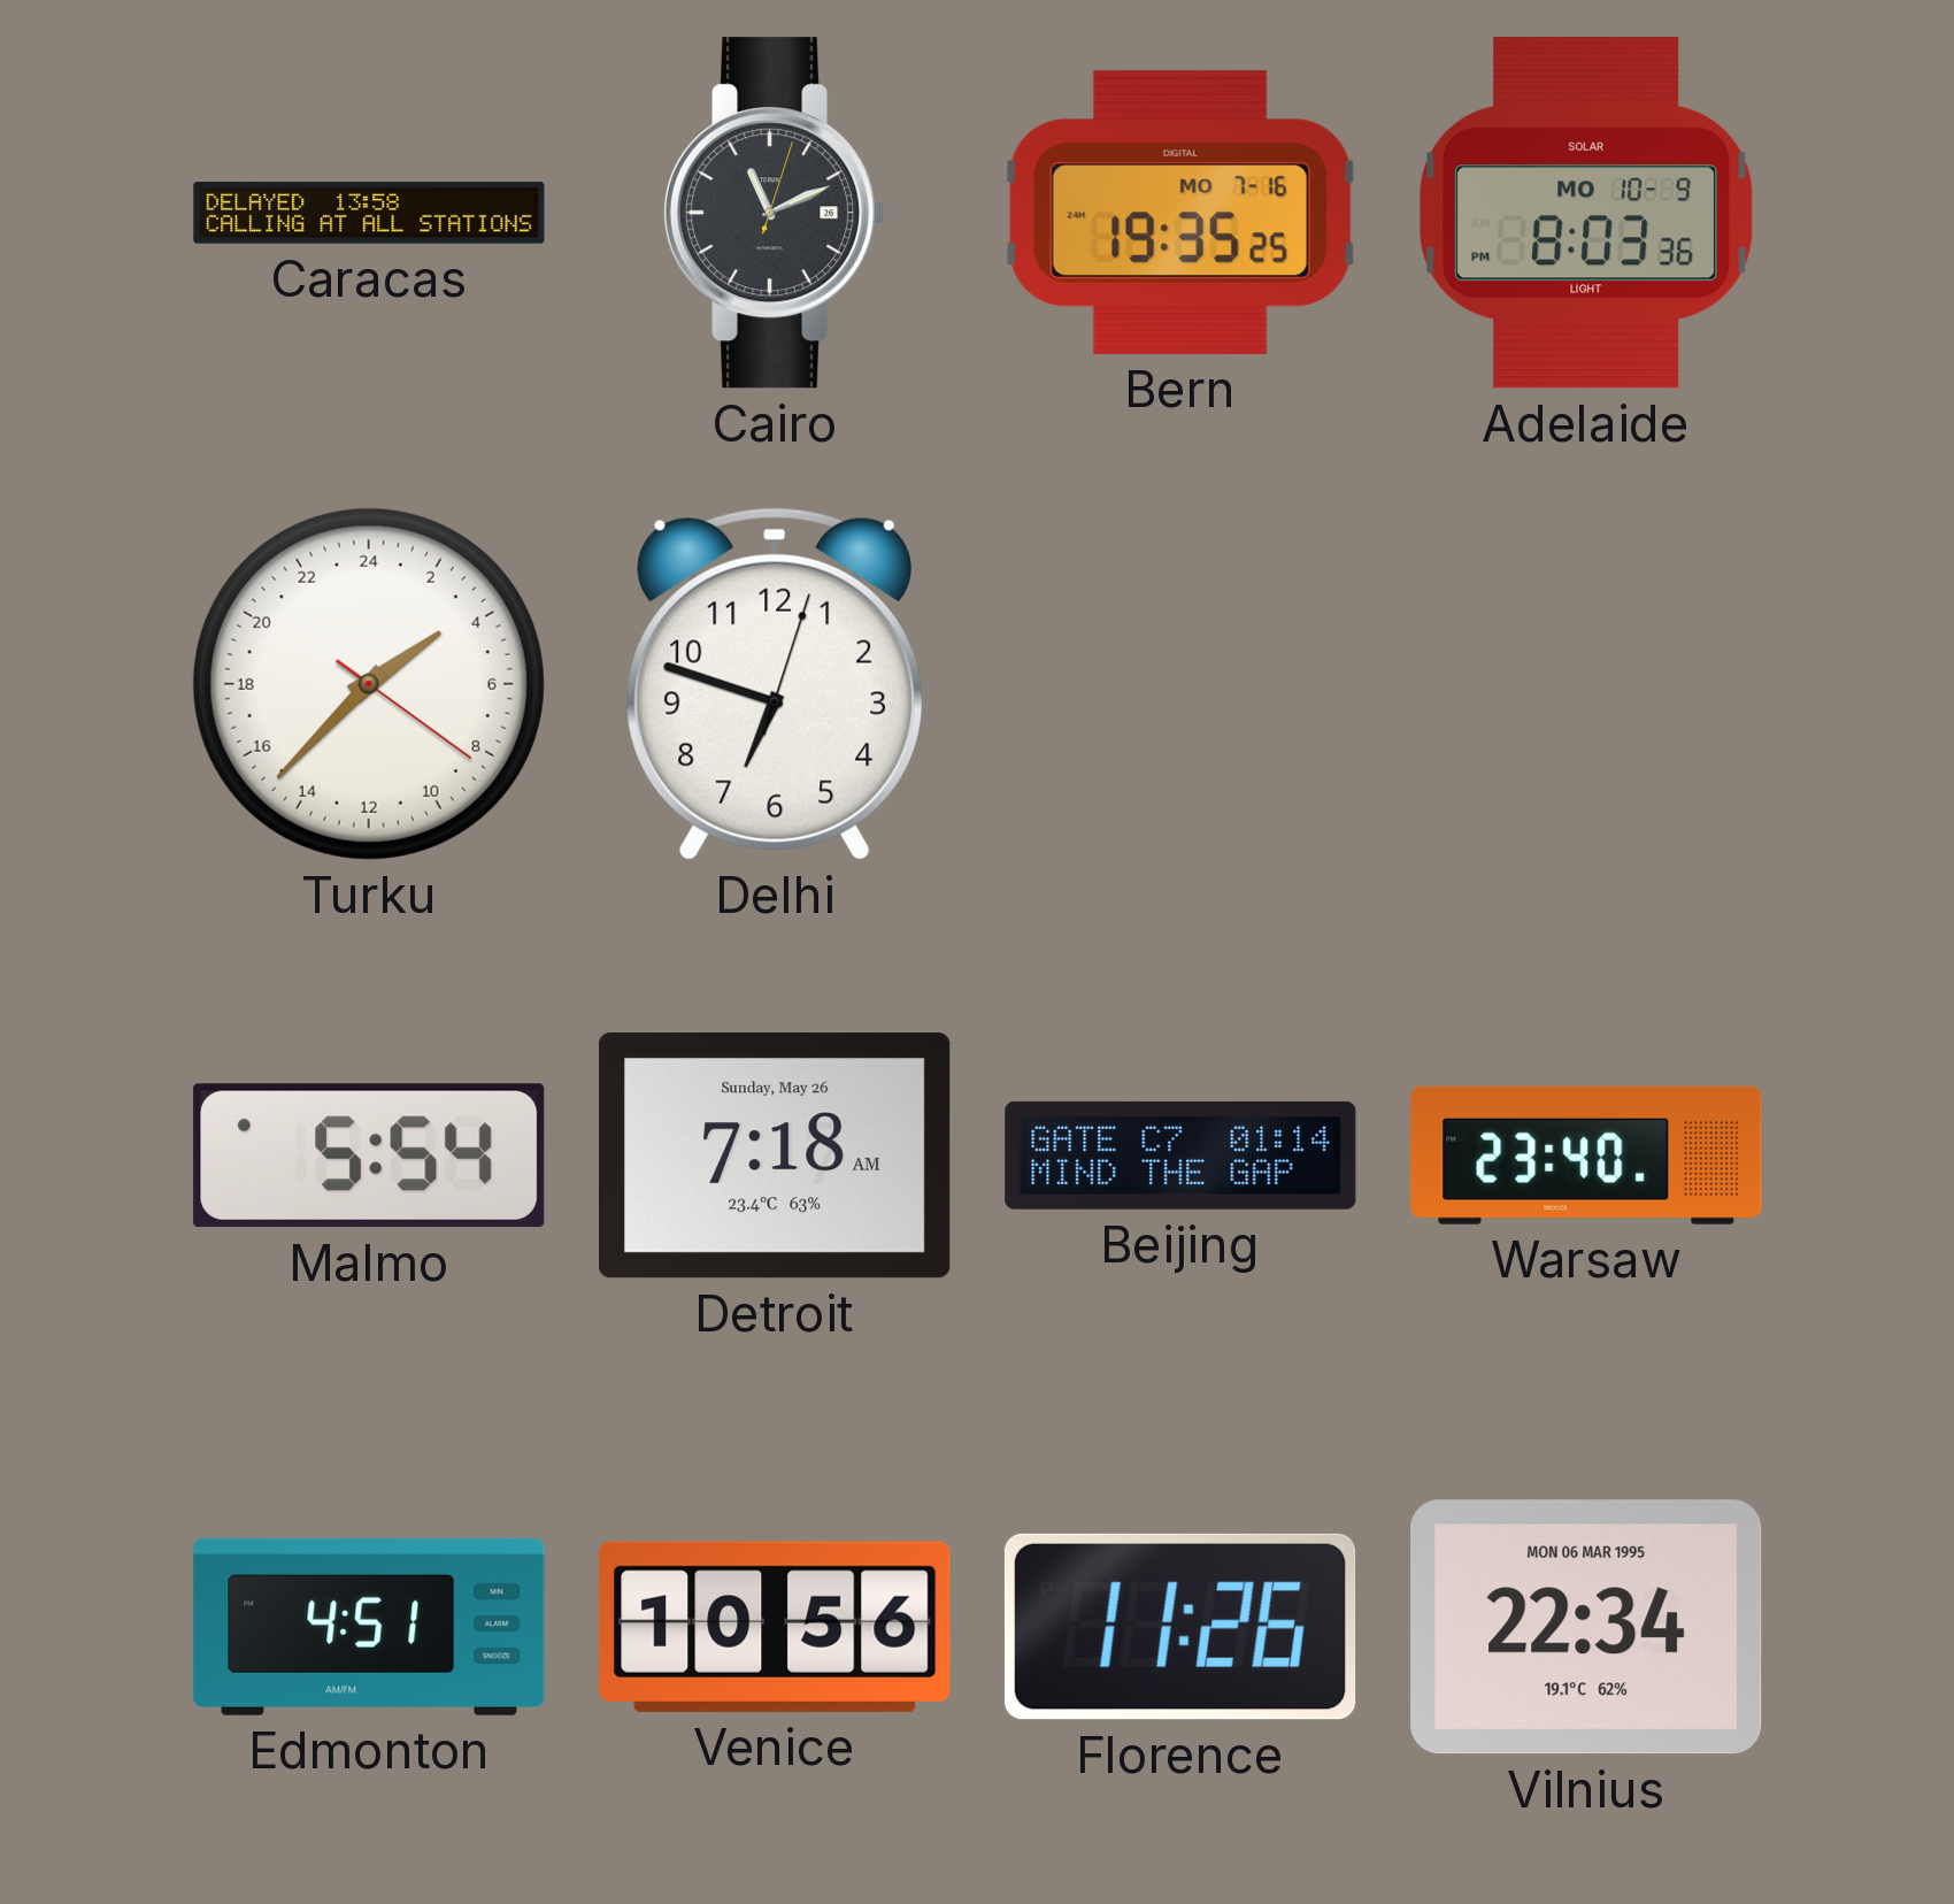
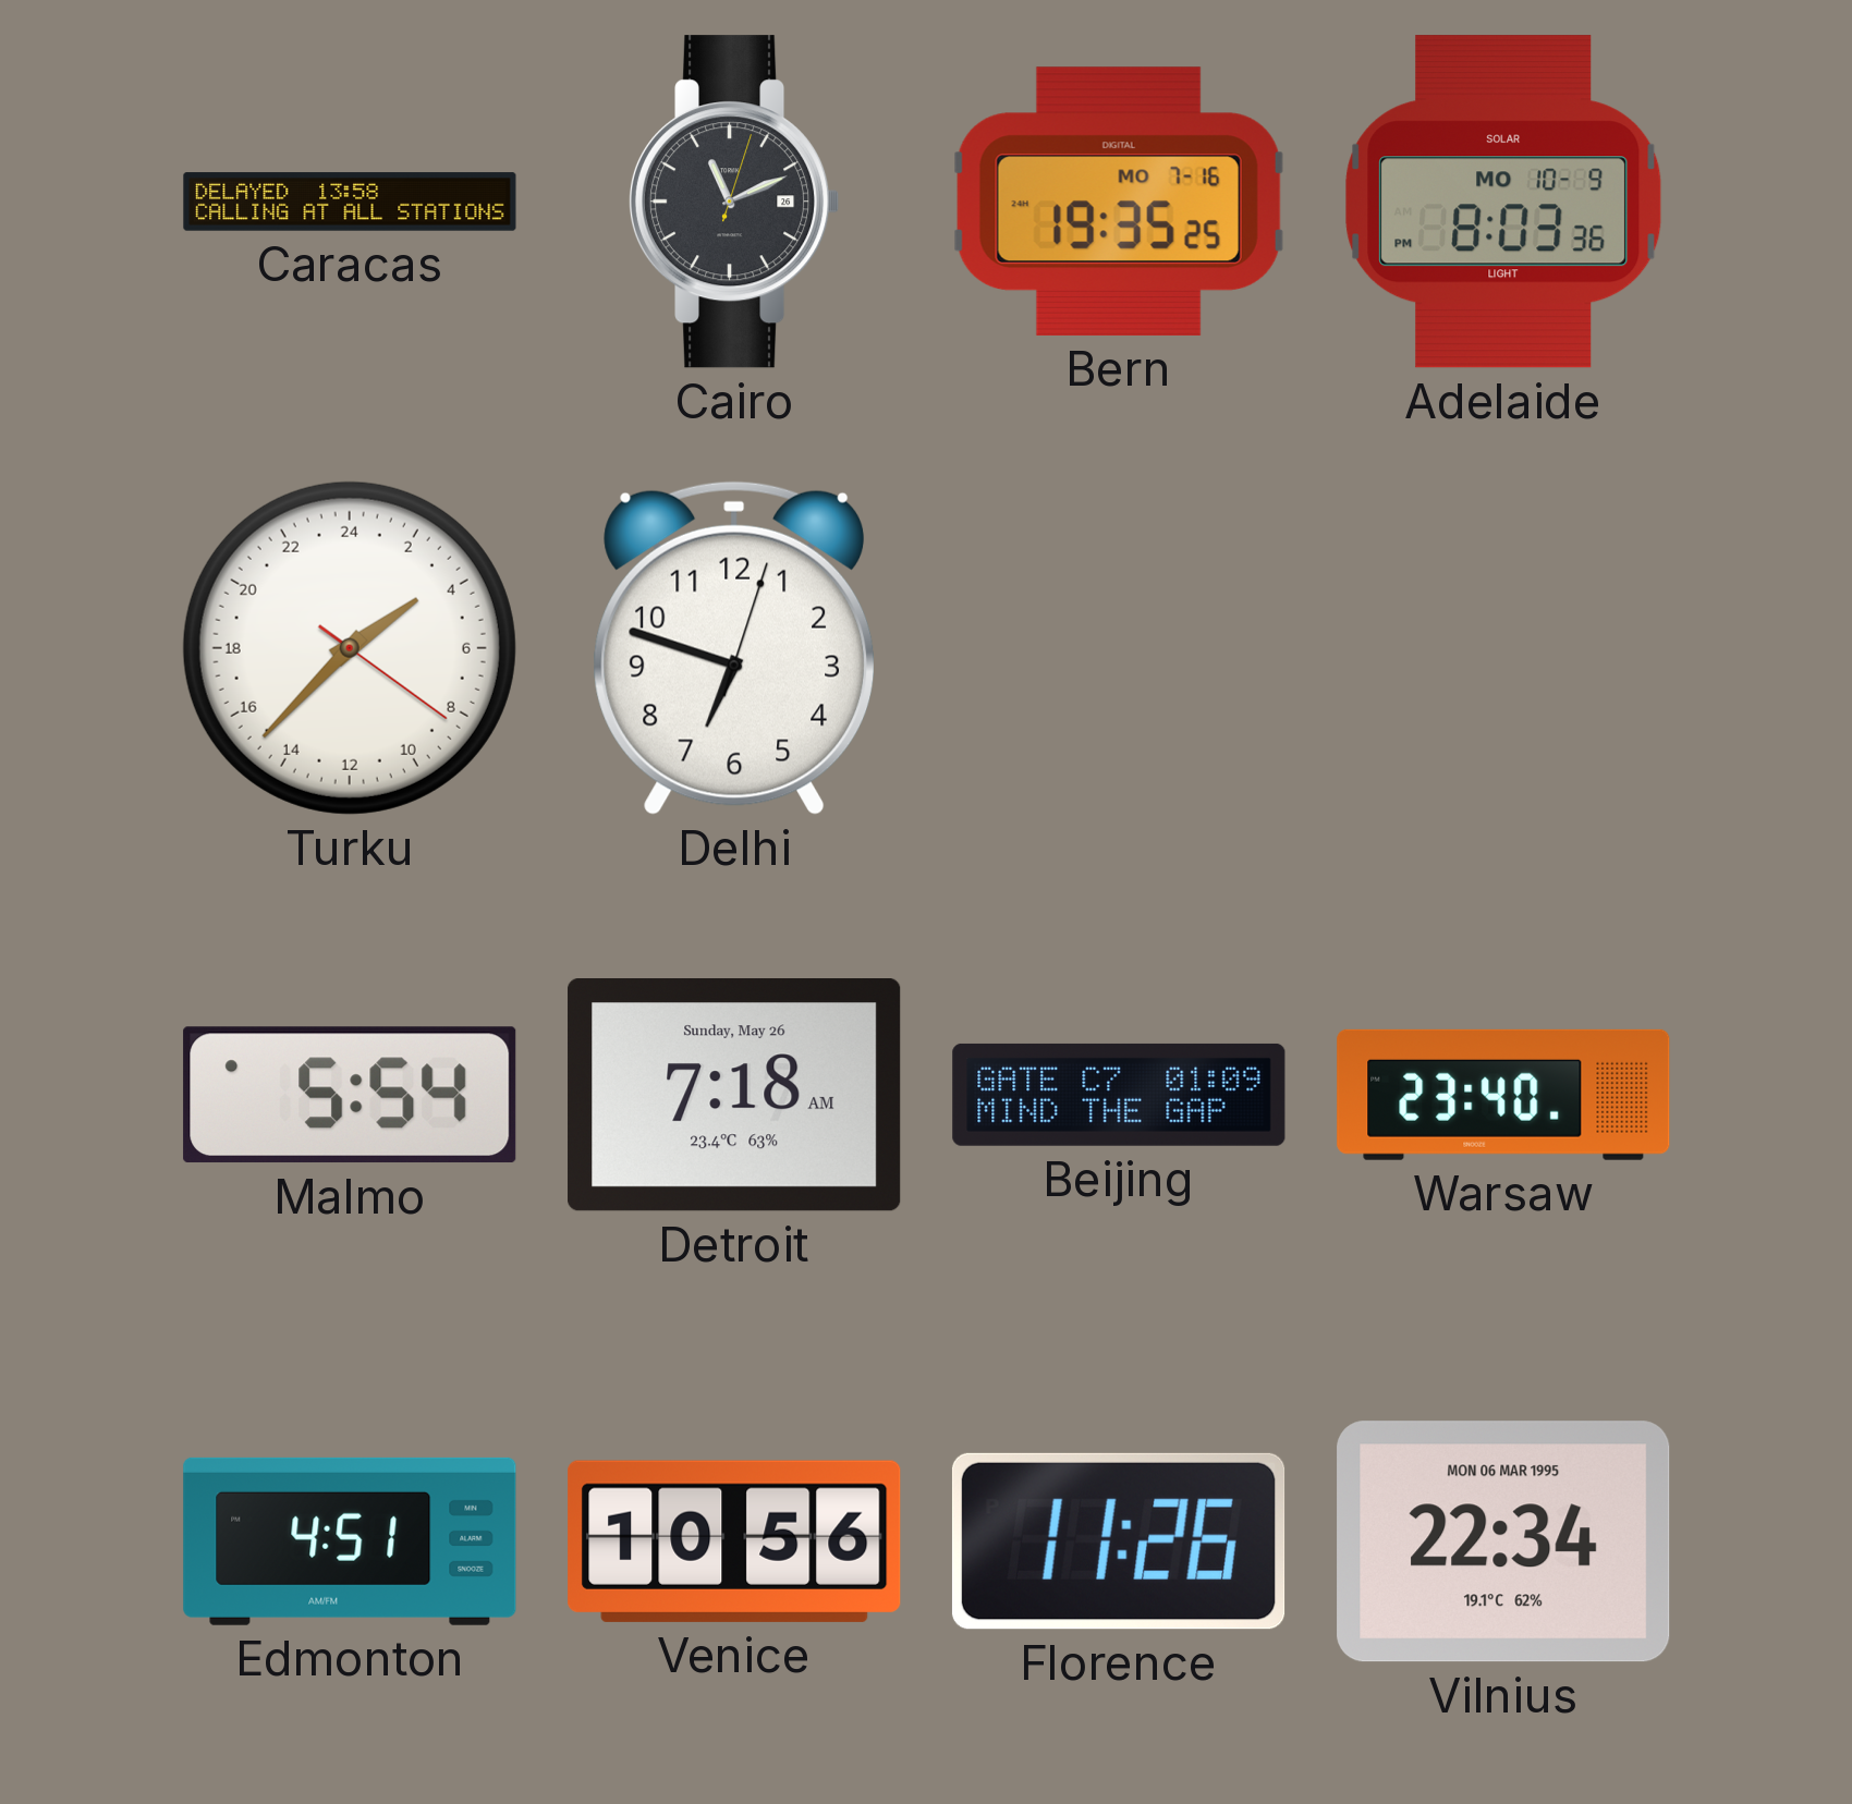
Beijing: 01:14 -> 01:09
